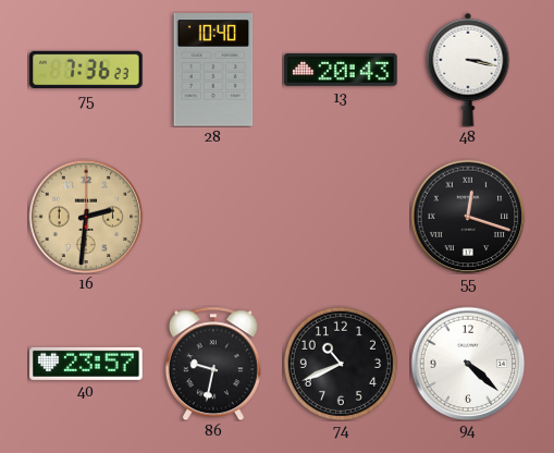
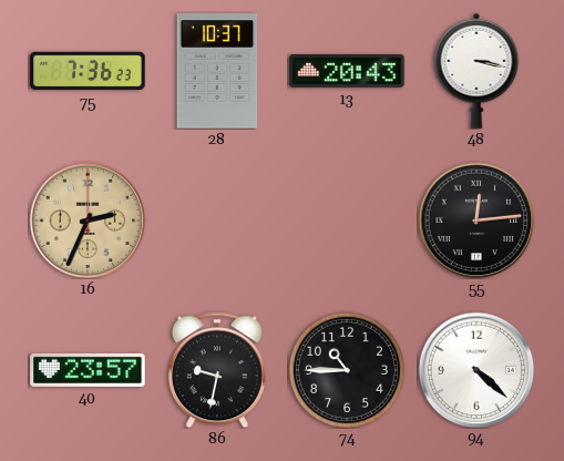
28: 10:40 -> 10:37
16: 2:31 -> 2:34
55: 12:18 -> 12:14
74: 10:41 -> 10:45
